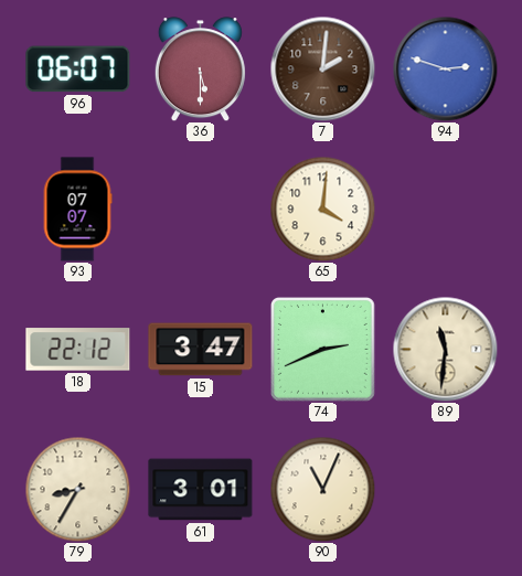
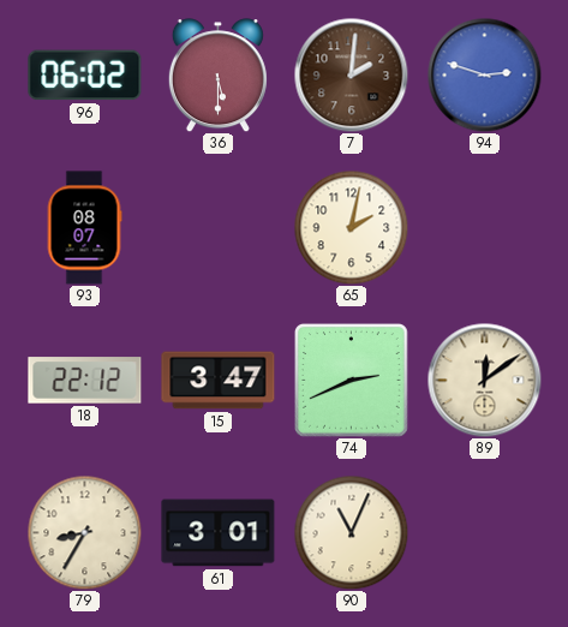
96: 06:07 -> 06:02
93: 07:07 -> 08:07
65: 4:01 -> 2:02
89: 11:31 -> 12:09
